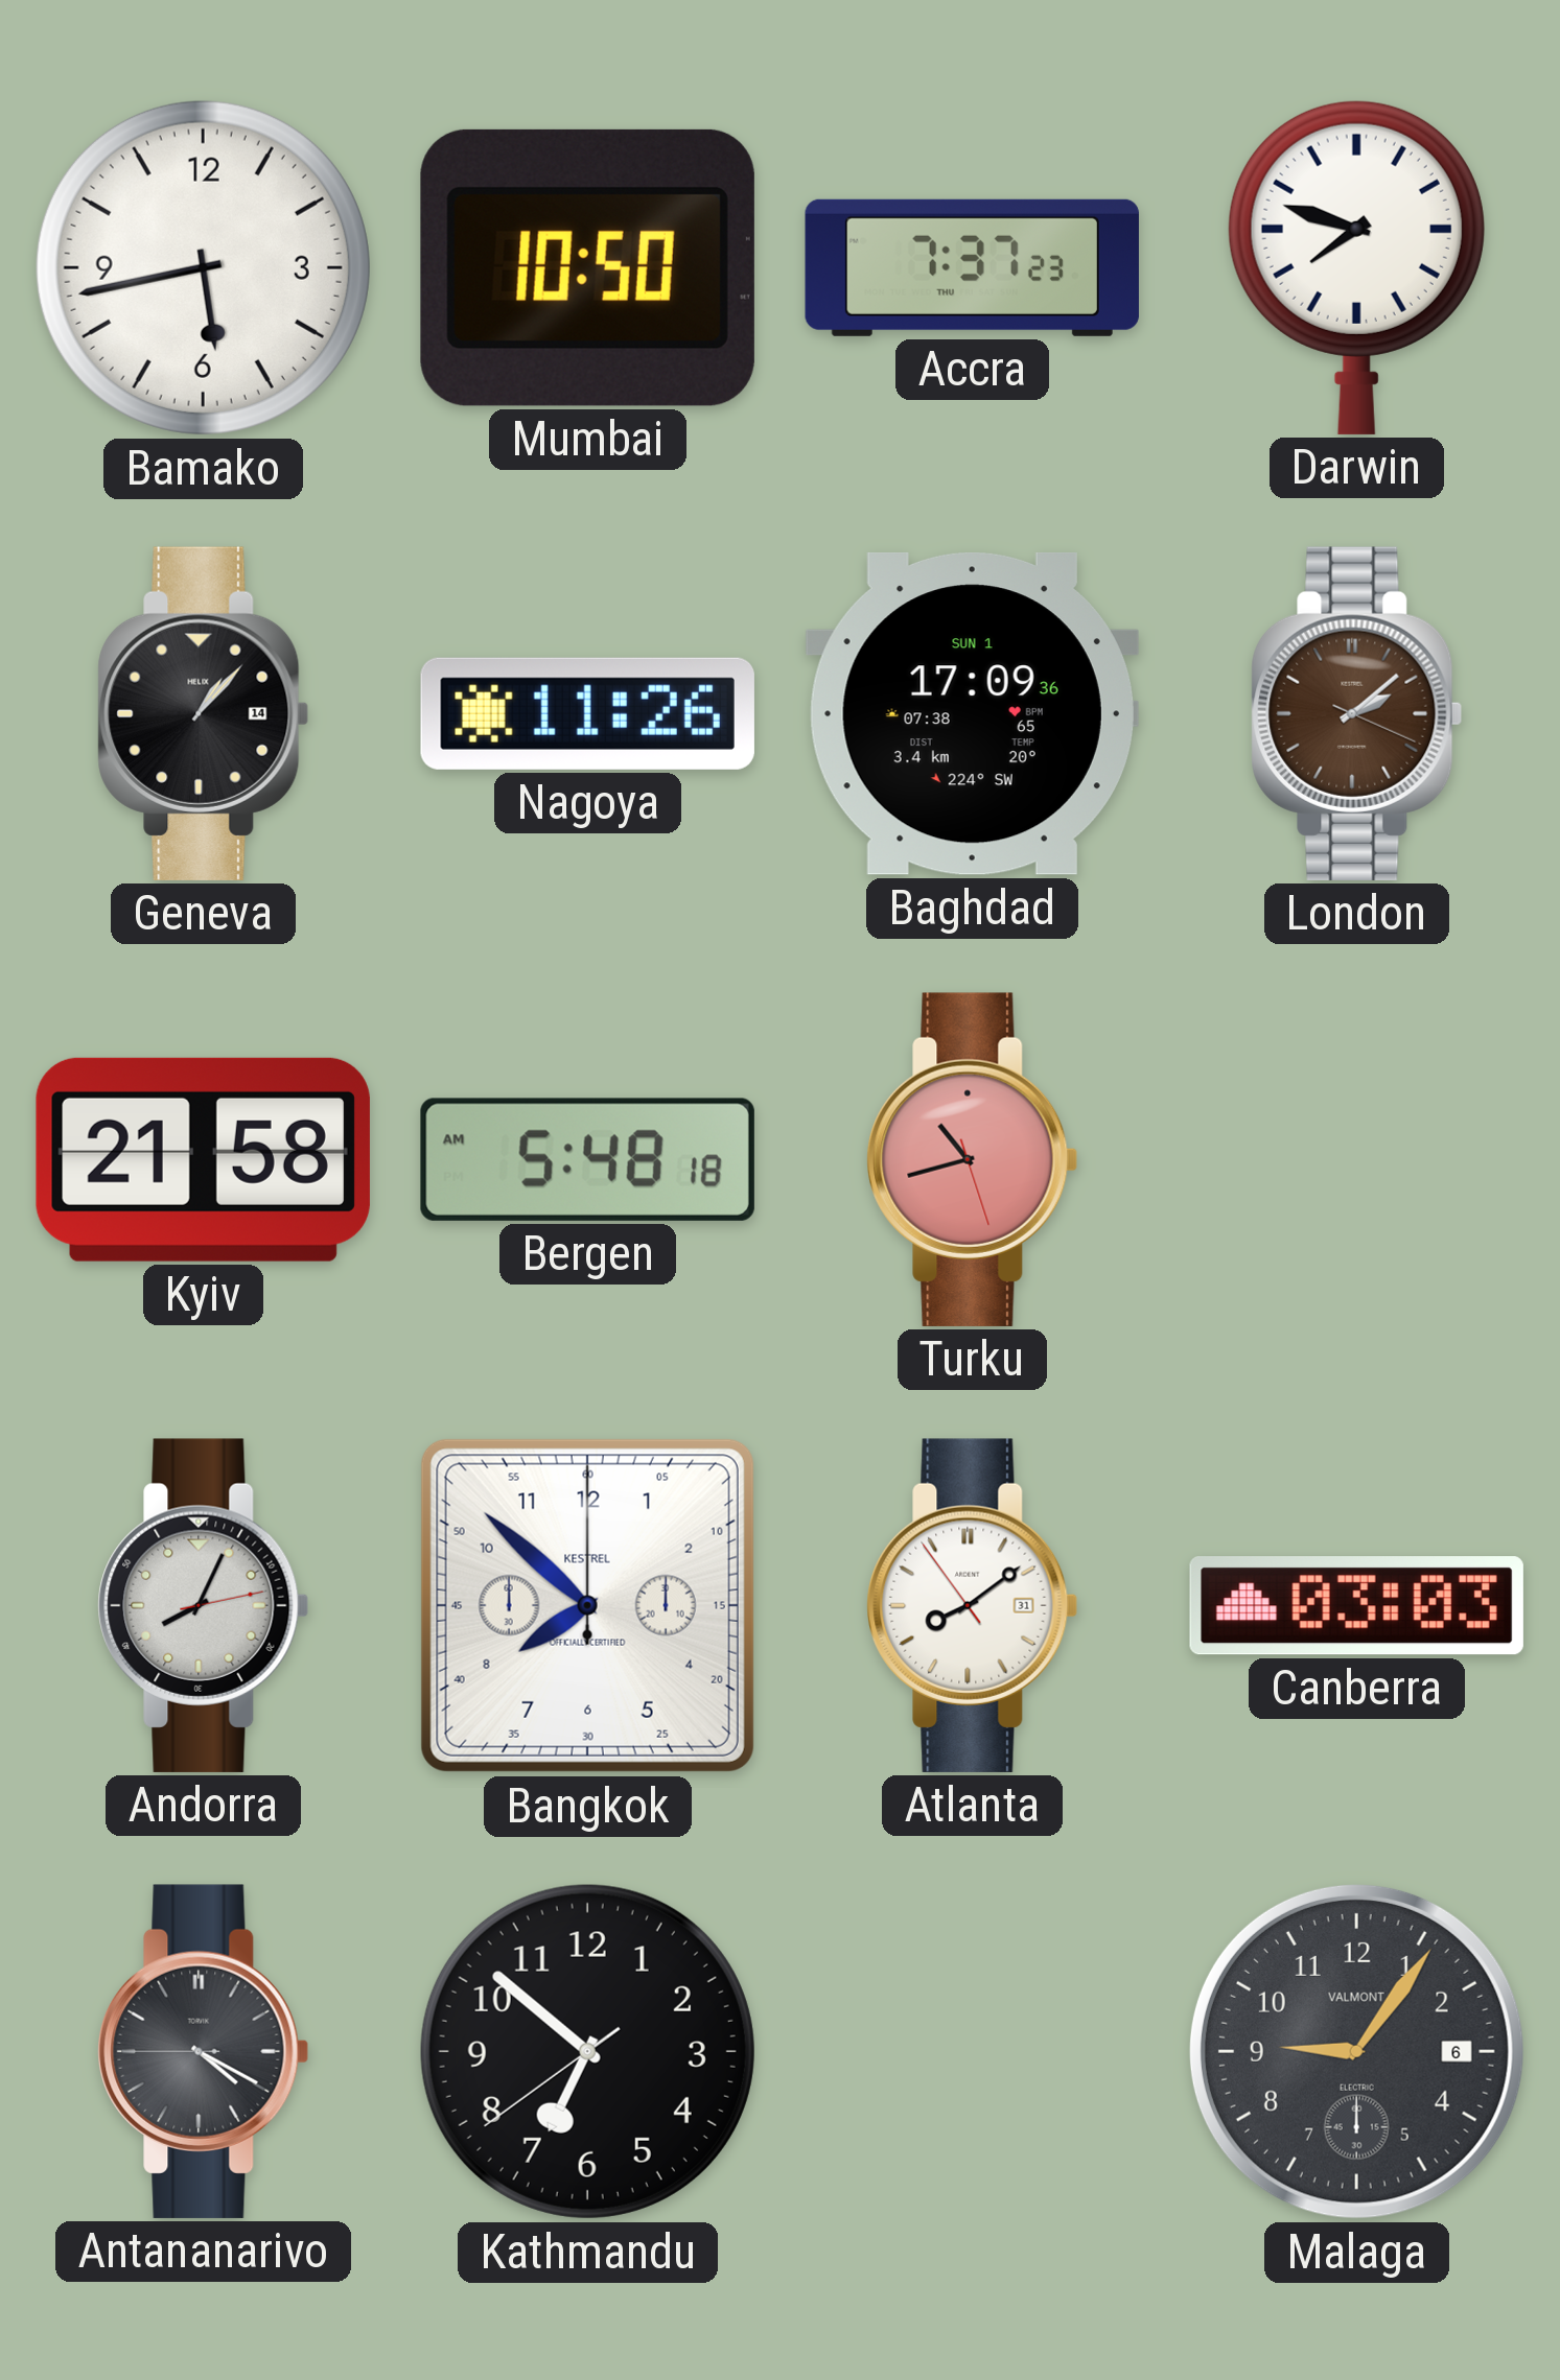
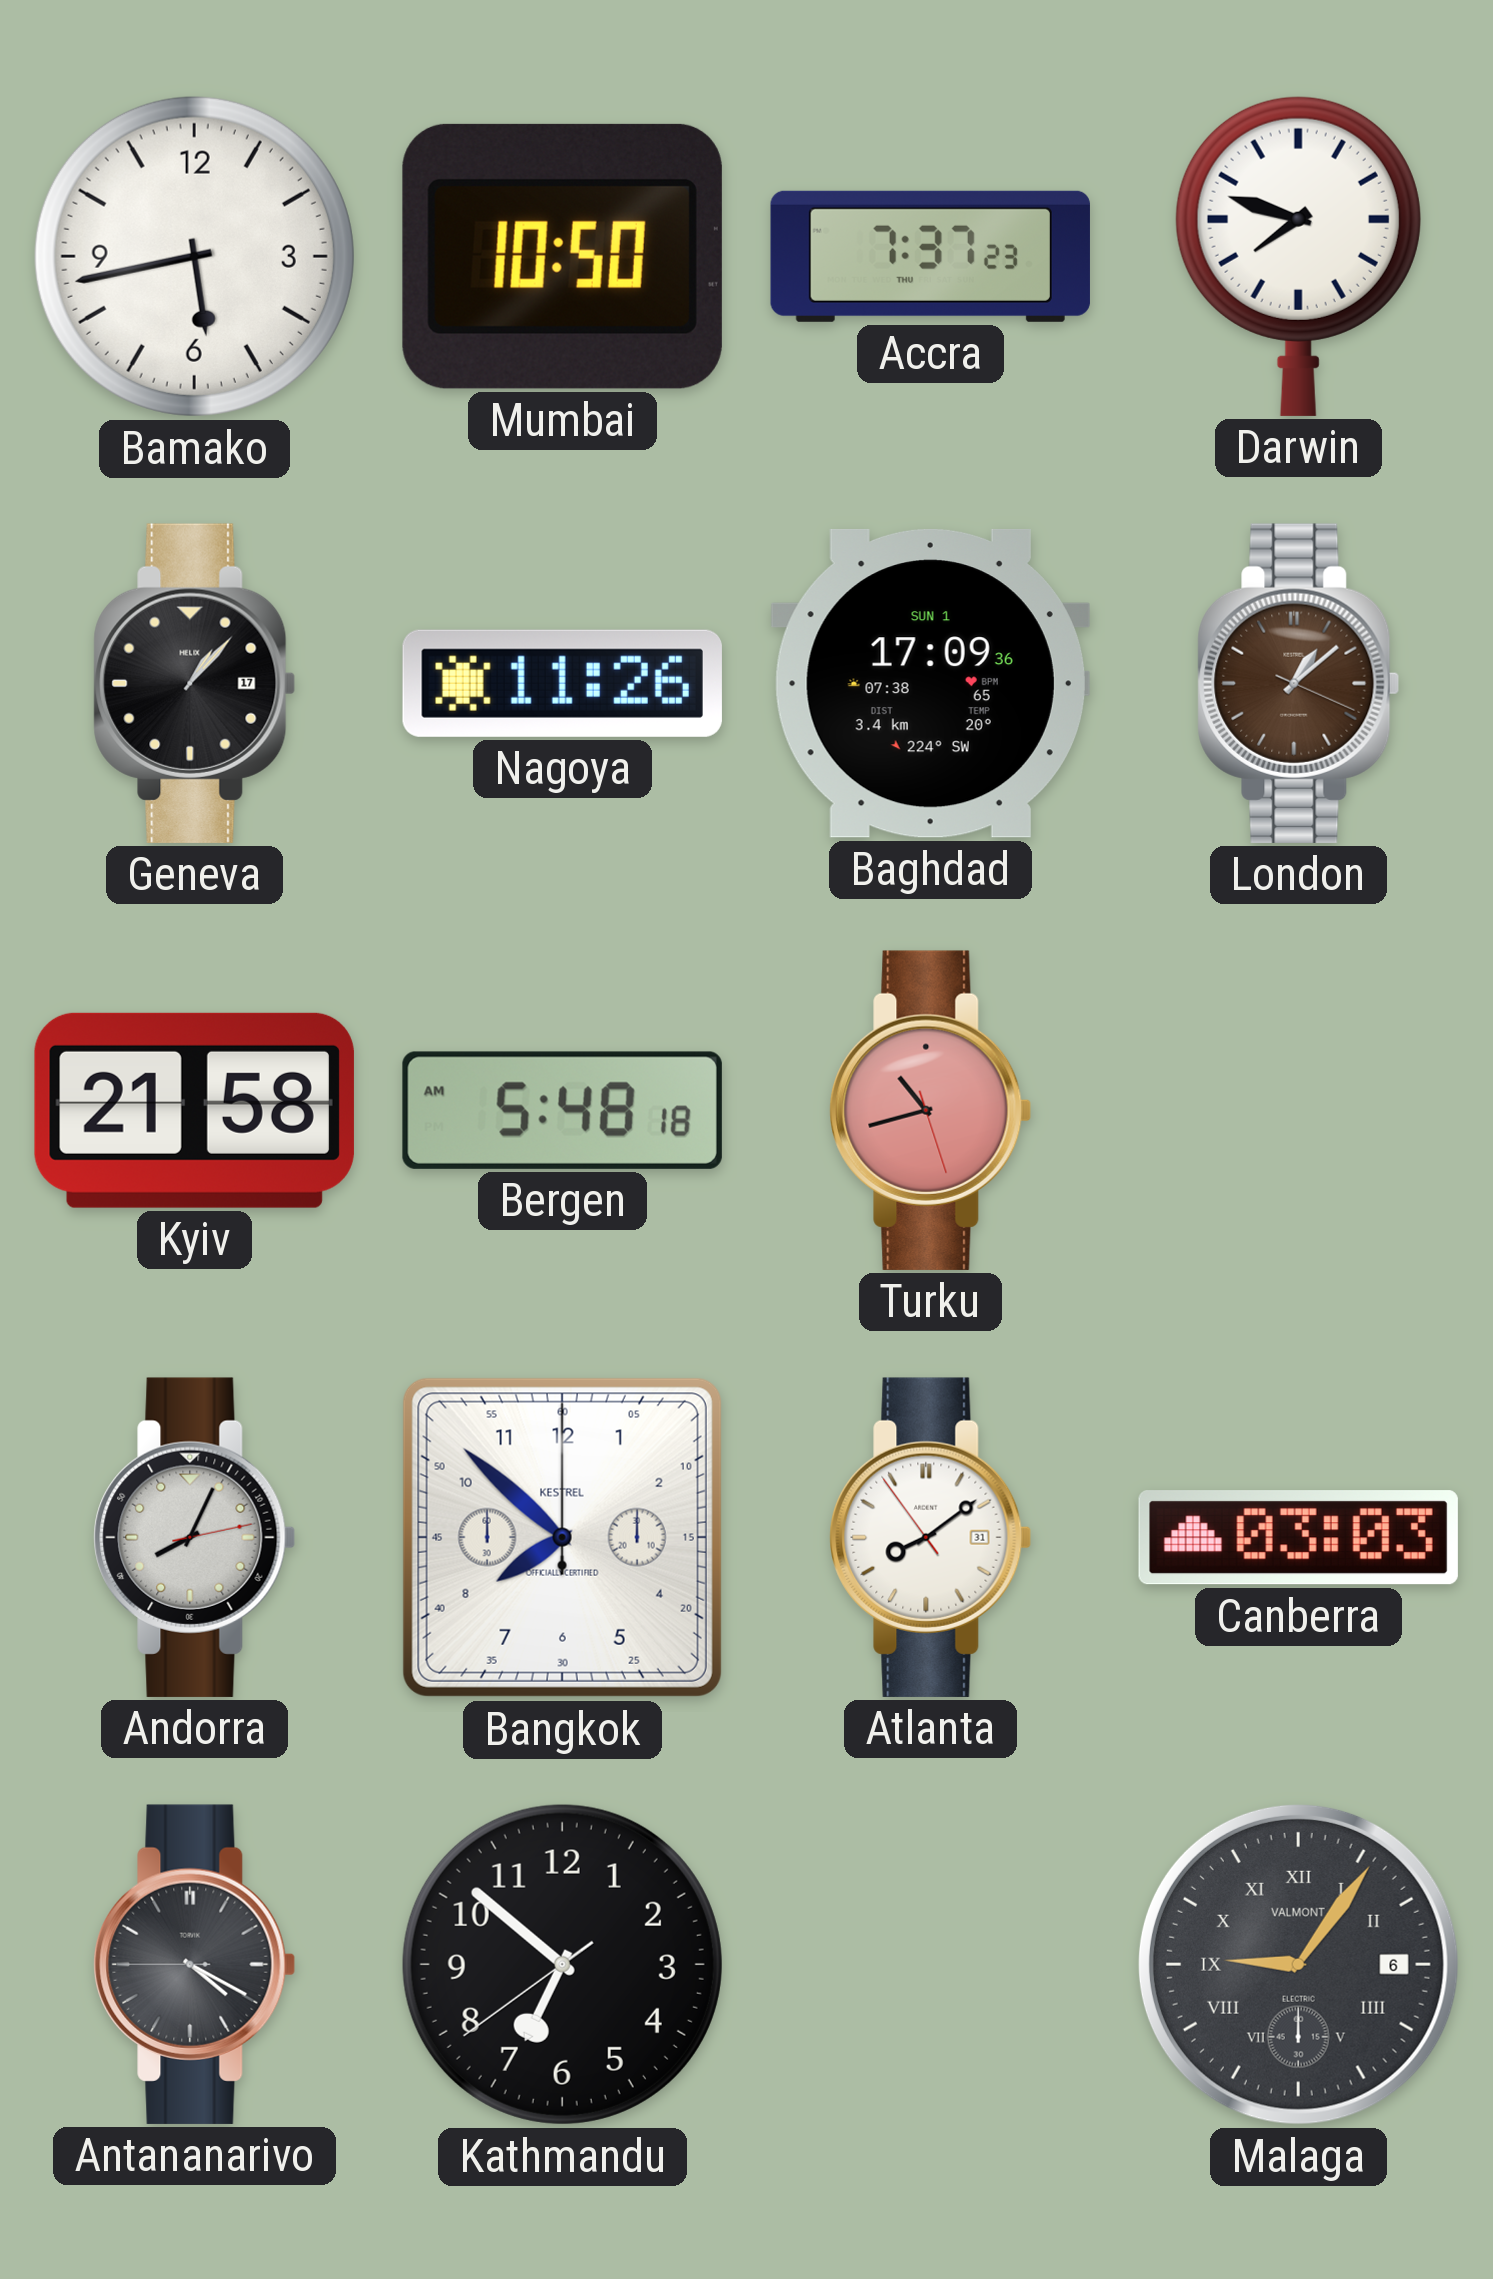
Geneva date: 14 -> 17
London: 2:08 -> 1:08
Malaga numerals: Arabic -> Roman
